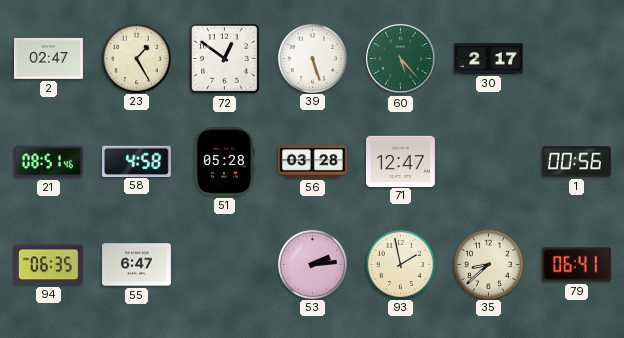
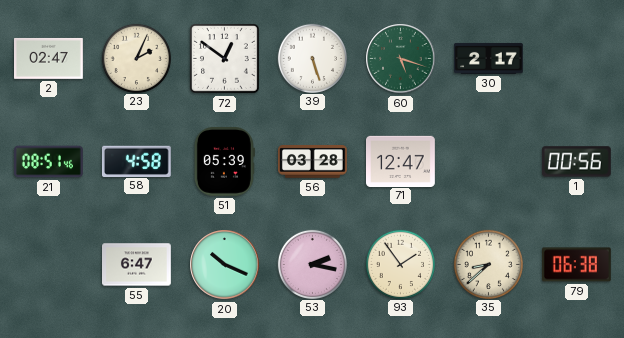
23: 1:25 -> 2:04
60: 5:23 -> 5:18
51: 05:28 -> 05:39
94: 06:35 -> none
20: none -> 10:19
53: 2:14 -> 2:17
93: 1:58 -> 1:54
79: 06:41 -> 06:38
